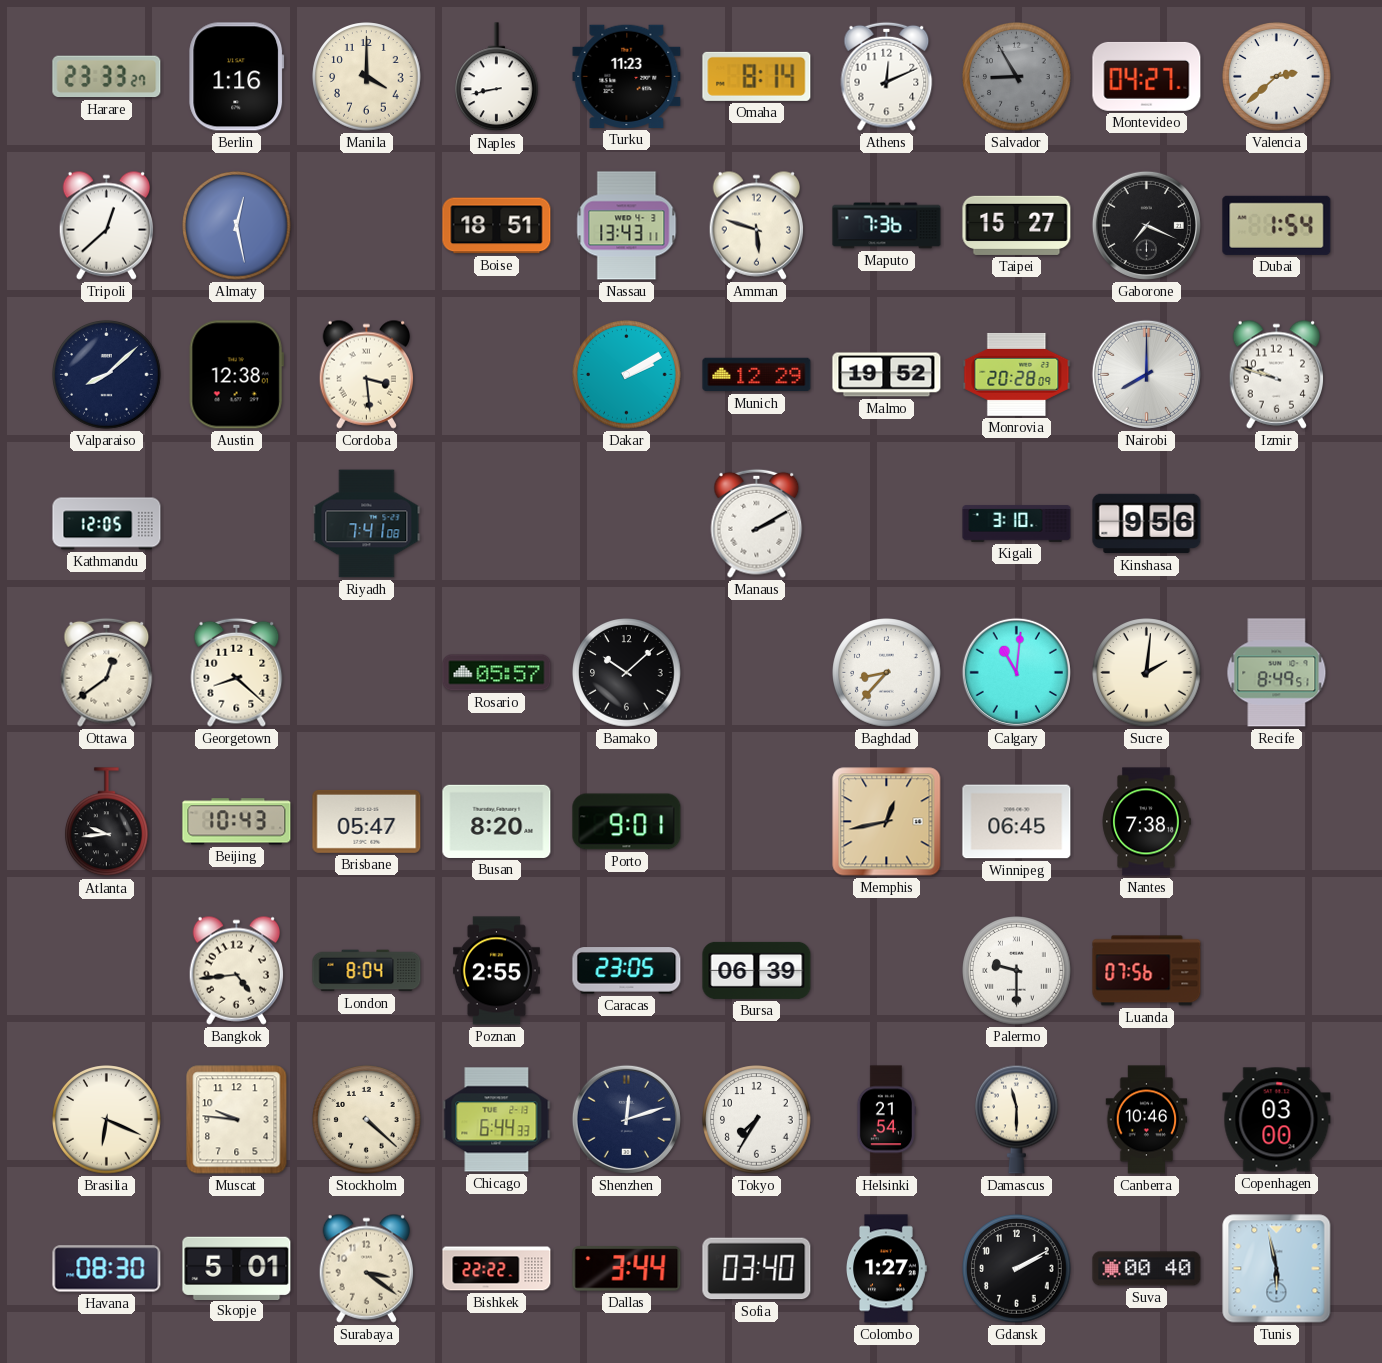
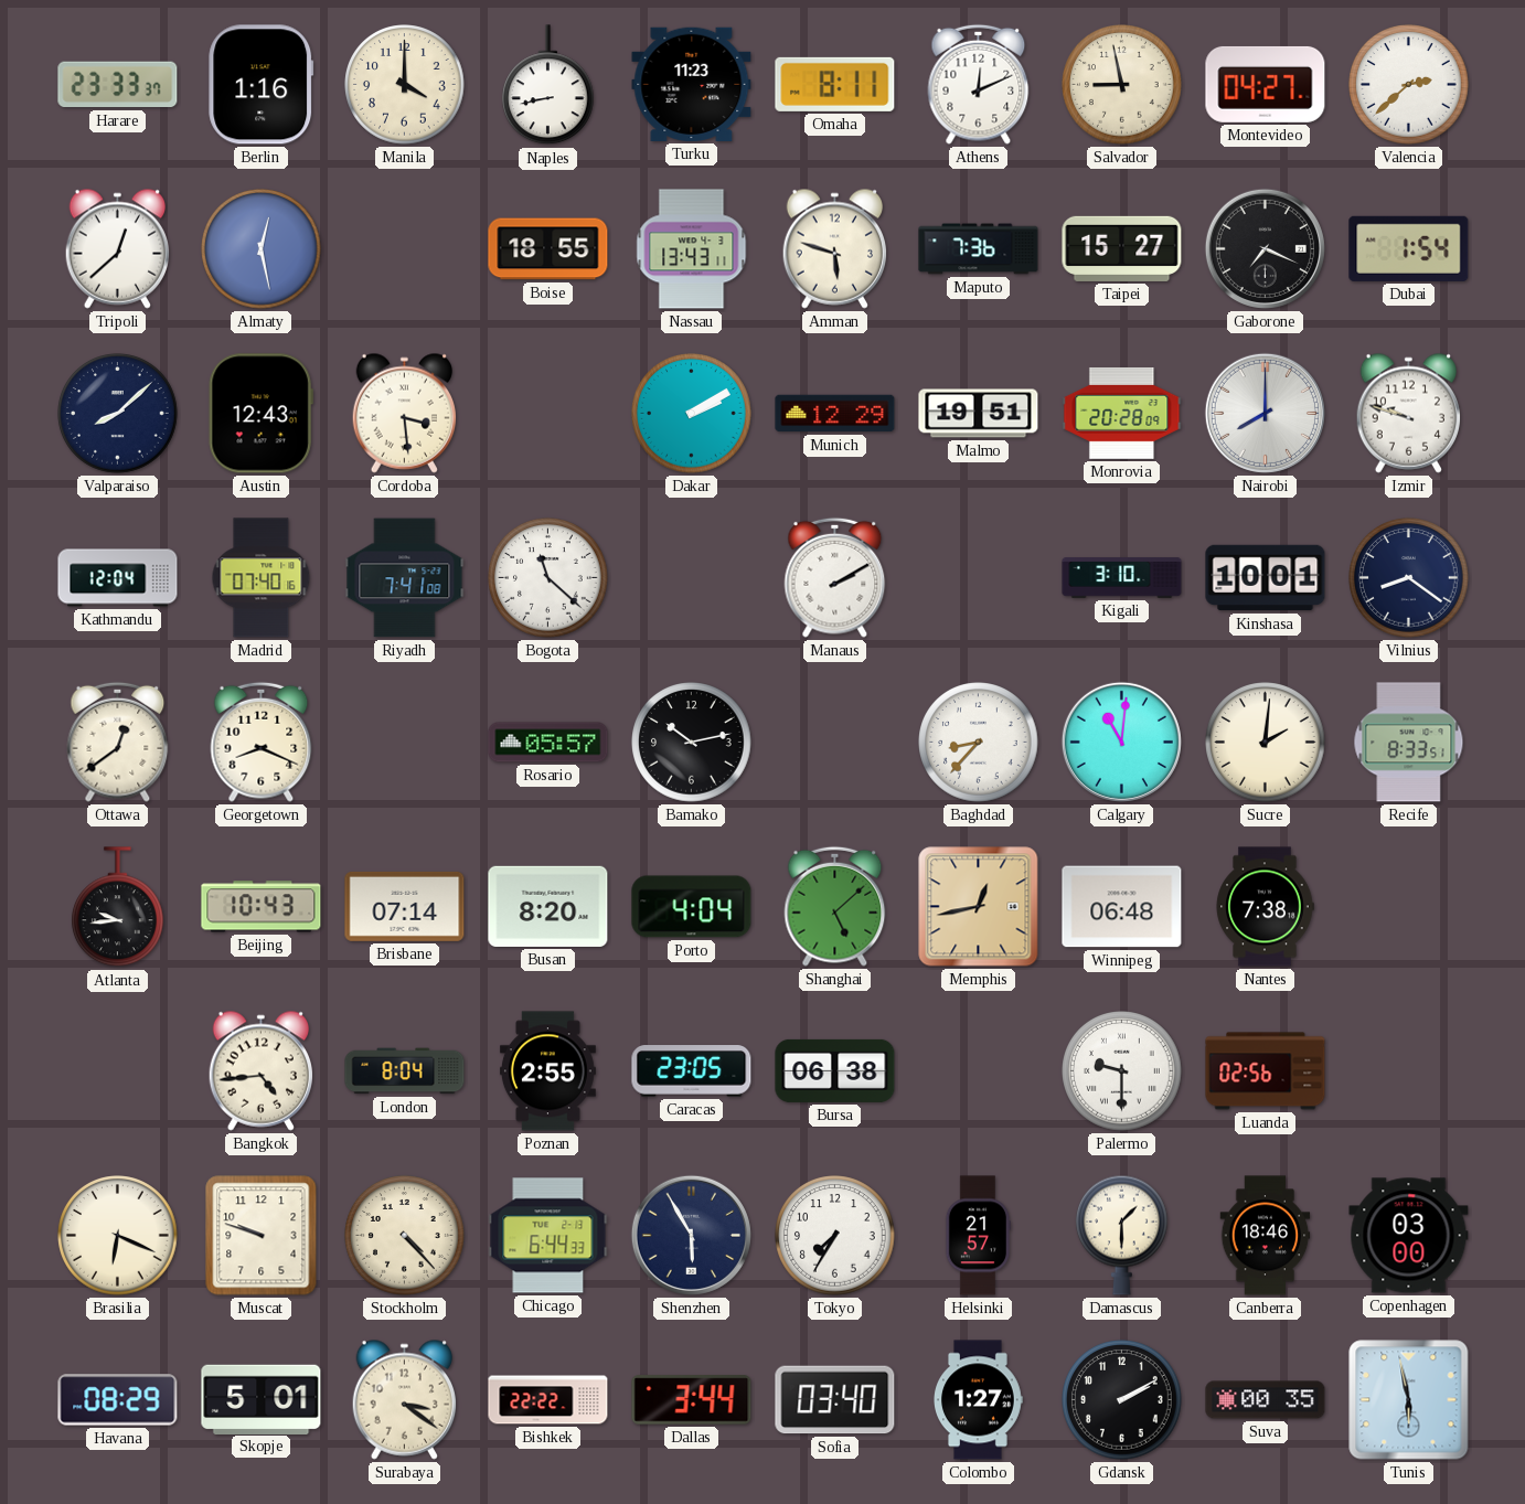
Harare: 23:33:27 -> 23:33:37
Omaha: 8:14 -> 8:11
Salvador: 8:55 -> 8:58
Salvador dial: grey -> cream
Boise: 18:51 -> 18:55
Austin: 12:38 -> 12:43
Malmo: 19:52 -> 19:51
Kathmandu: 12:05 -> 12:04
Madrid: none -> 07:40
Bogota: none -> 11:22
Kinshasa: 9:56 -> 10:01
Vilnius: none -> 8:21
Georgetown: 8:22 -> 8:19
Bamako: 10:08 -> 10:13
Recife: 8:49 -> 8:33
Brisbane: 05:47 -> 07:14
Porto: 9:01 -> 4:04
Shanghai: none -> 5:08
Winnipeg: 06:45 -> 06:48
Bursa: 06:39 -> 06:38
Luanda: 07:56 -> 02:56
Muscat: 9:46 -> 9:48
Stockholm: 4:22 -> 4:23
Shenzhen: 12:12 -> 5:55
Helsinki: 21:54 -> 21:57
Damascus: 11:30 -> 1:30
Canberra: 10:46 -> 18:46
Havana: 08:30 -> 08:29
Suva: 00:40 -> 00:35
